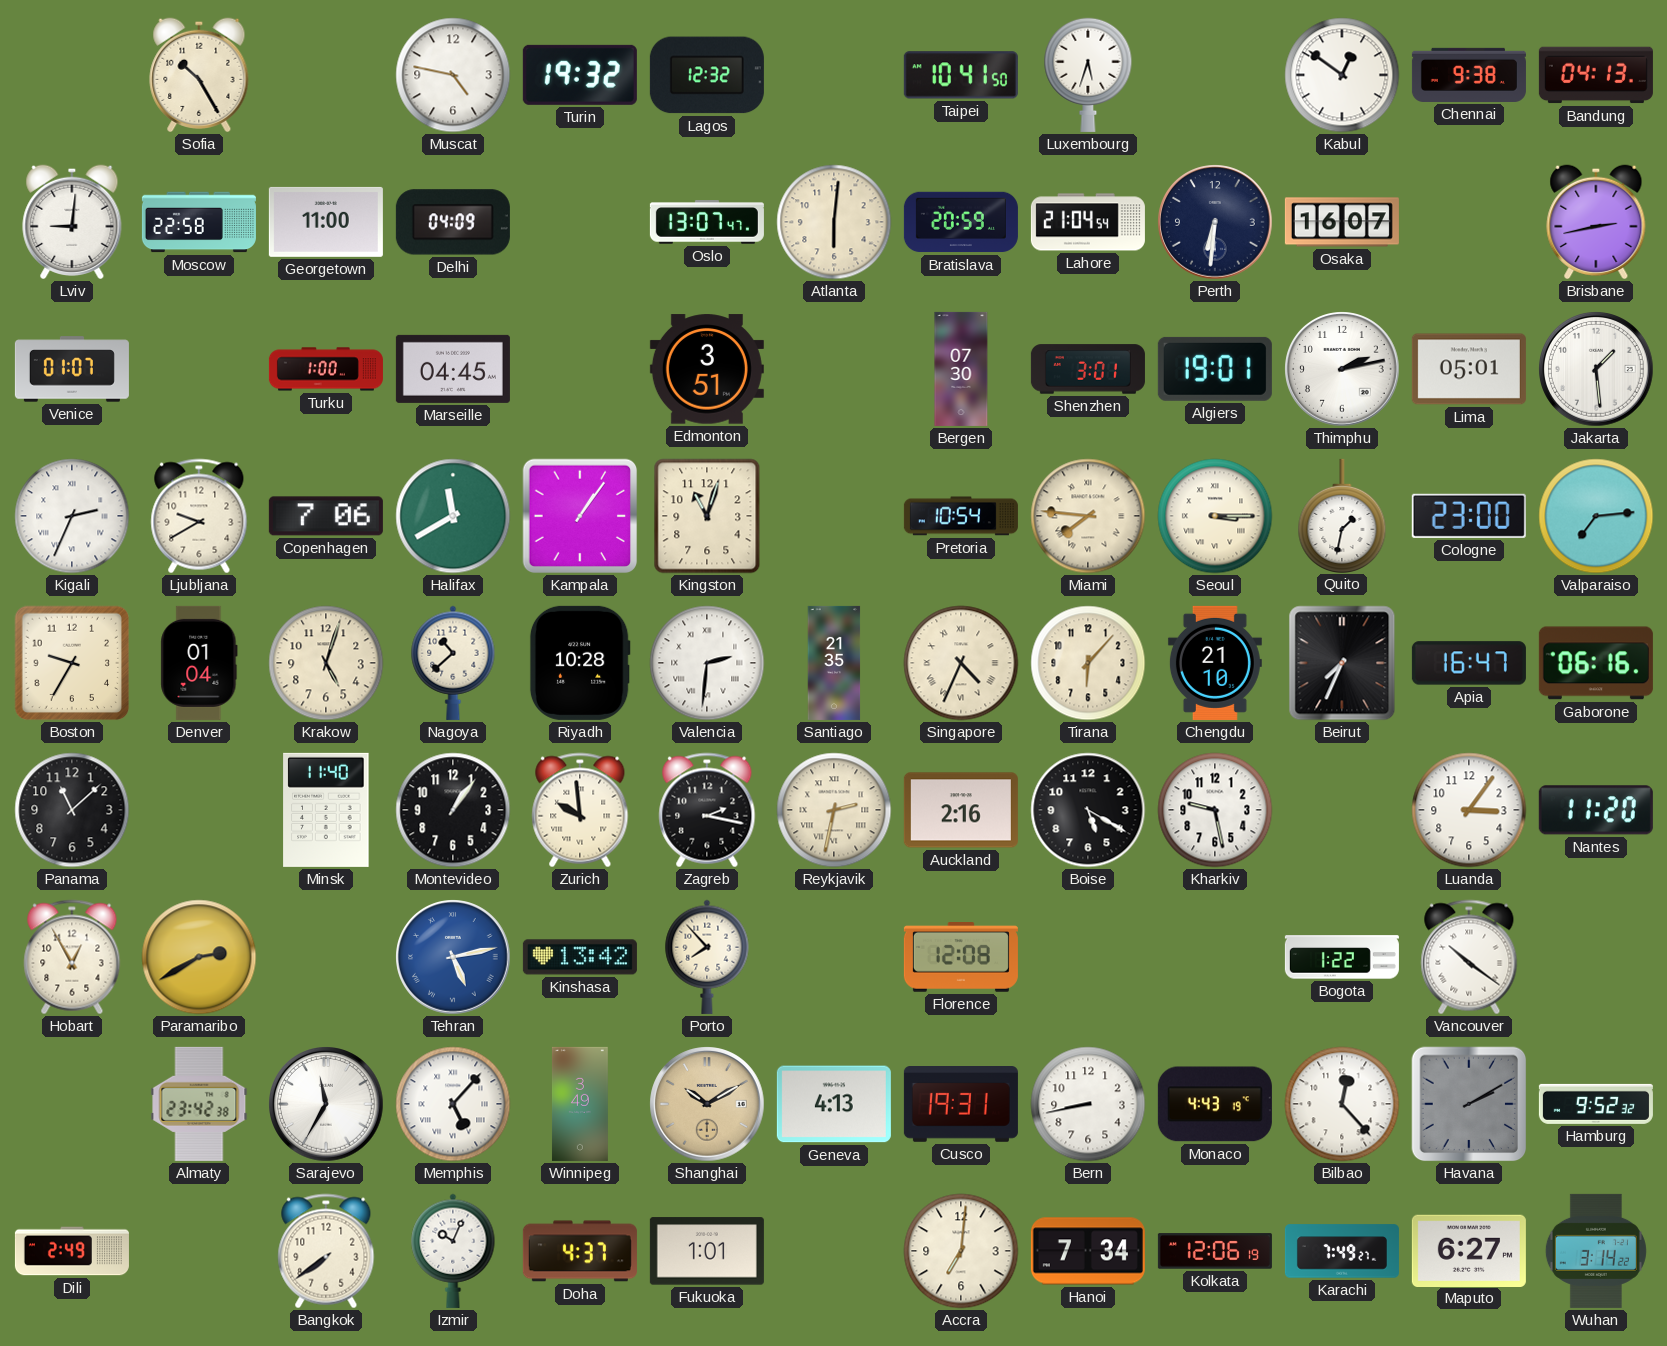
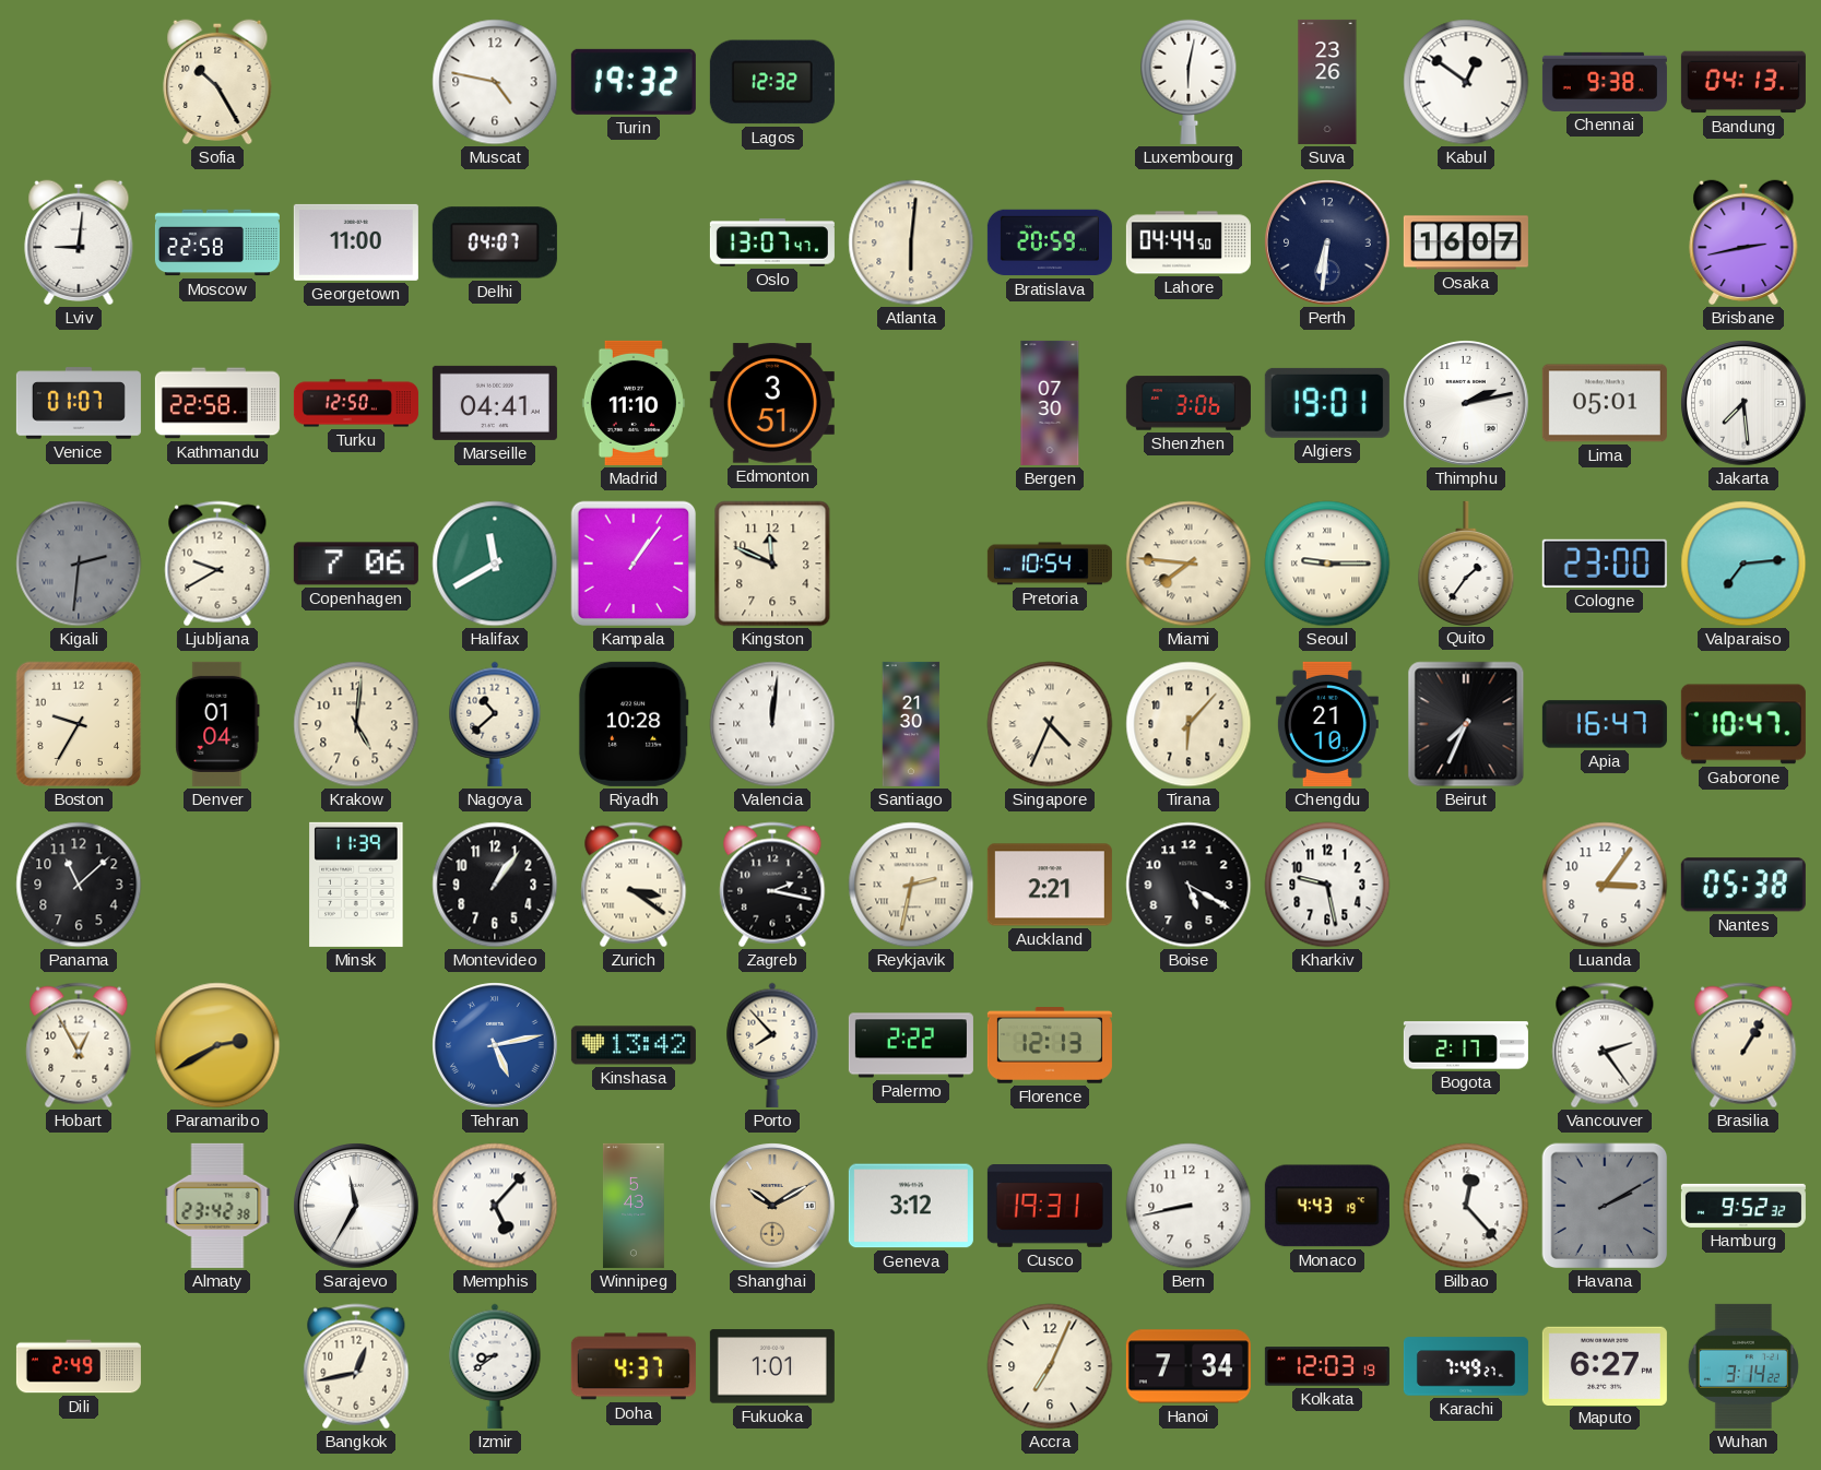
Taipei: 10:41 -> none
Luxembourg: 5:33 -> 6:02
Suva: none -> 23:26
Delhi: 04:09 -> 04:07
Lahore: 21:04 -> 04:44
Kathmandu: none -> 22:58
Turku: 1:00 -> 12:50
Marseille: 04:45 -> 04:41
Madrid: none -> 11:10
Shenzhen: 3:01 -> 3:06
Jakarta: 1:29 -> 7:29
Kigali: 2:34 -> 2:31
Kigali dial: white -> grey
Kingston: 11:03 -> 11:49
Seoul: 3:15 -> 9:15
Quito: 1:32 -> 1:36
Krakow: 5:03 -> 5:01
Valencia: 2:31 -> 12:01
Santiago: 21:35 -> 21:30
Gaborone: 06:16 -> 10:47
Minsk: 11:40 -> 11:39
Zurich: 9:59 -> 3:21
Auckland: 2:16 -> 2:21
Nantes: 11:20 -> 05:38
Palermo: none -> 2:22
Florence: 12:08 -> 12:13
Bogota: 1:22 -> 2:17
Vancouver: 10:21 -> 2:24
Brasilia: none -> 1:05
Winnipeg: 3:49 -> 5:43
Geneva: 4:13 -> 3:12
Bangkok: 7:39 -> 12:43
Izmir: 10:04 -> 8:39
Accra: 7:01 -> 7:04
Kolkata: 12:06 -> 12:03
